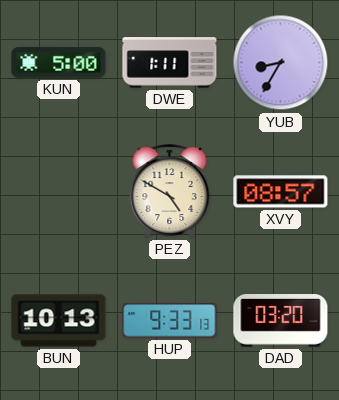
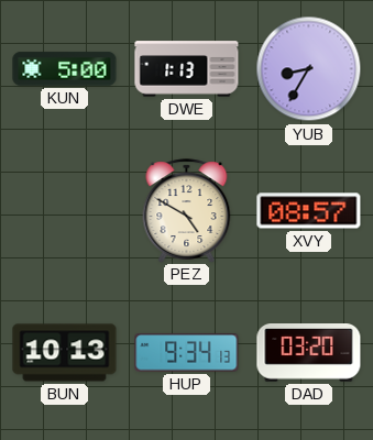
DWE: 1:11 -> 1:13
HUP: 9:33 -> 9:34
